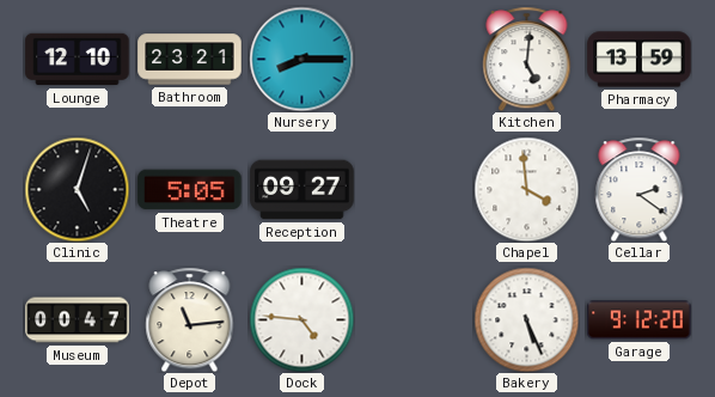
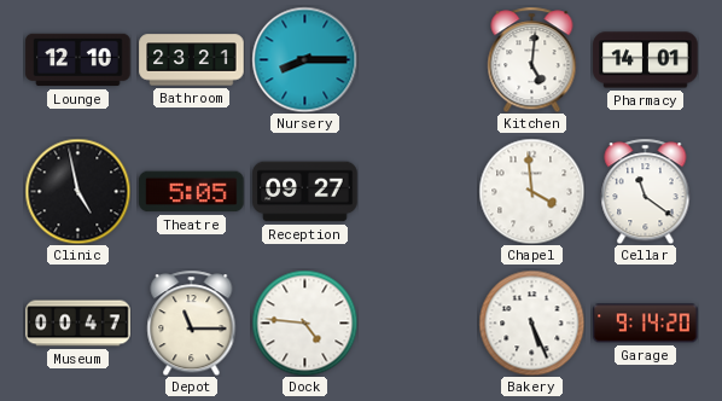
Pharmacy: 13:59 -> 14:01
Clinic: 5:03 -> 4:58
Cellar: 2:21 -> 11:21
Depot: 11:14 -> 11:15
Garage: 9:12 -> 9:14
